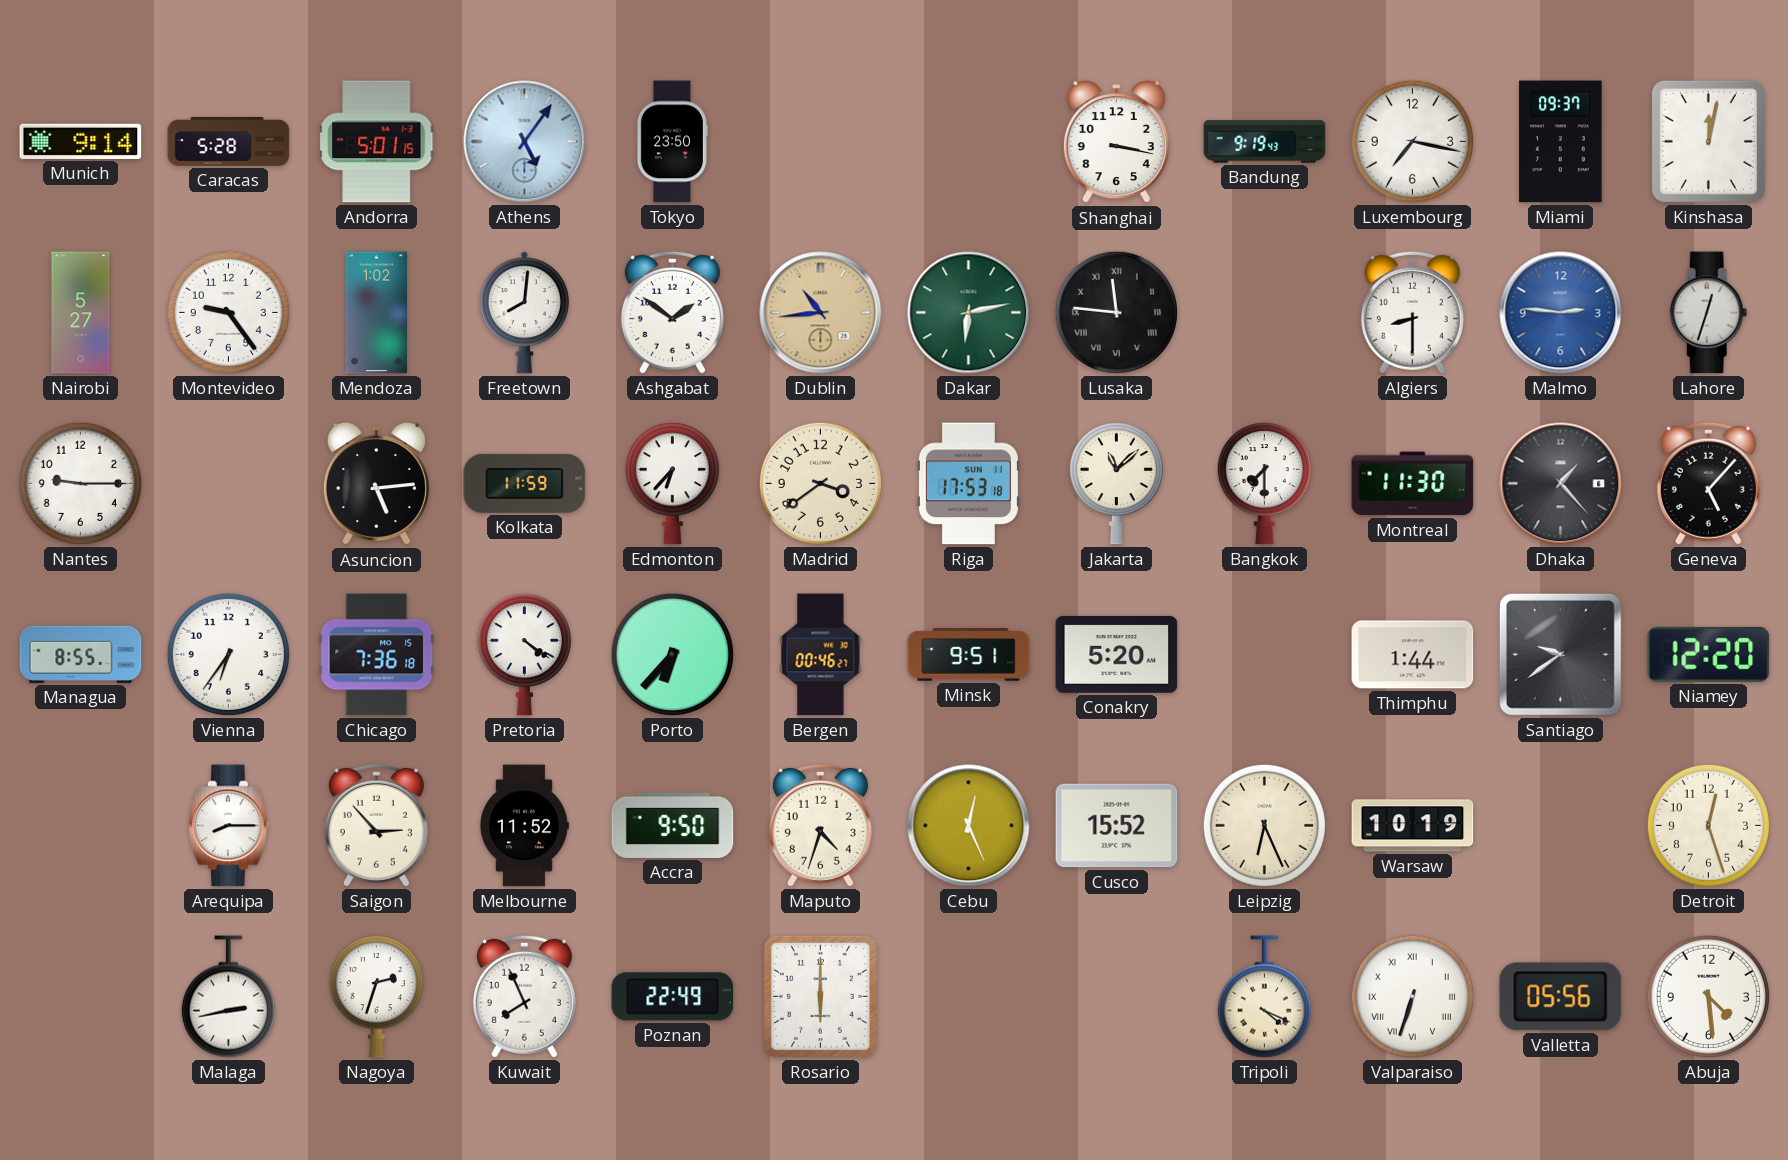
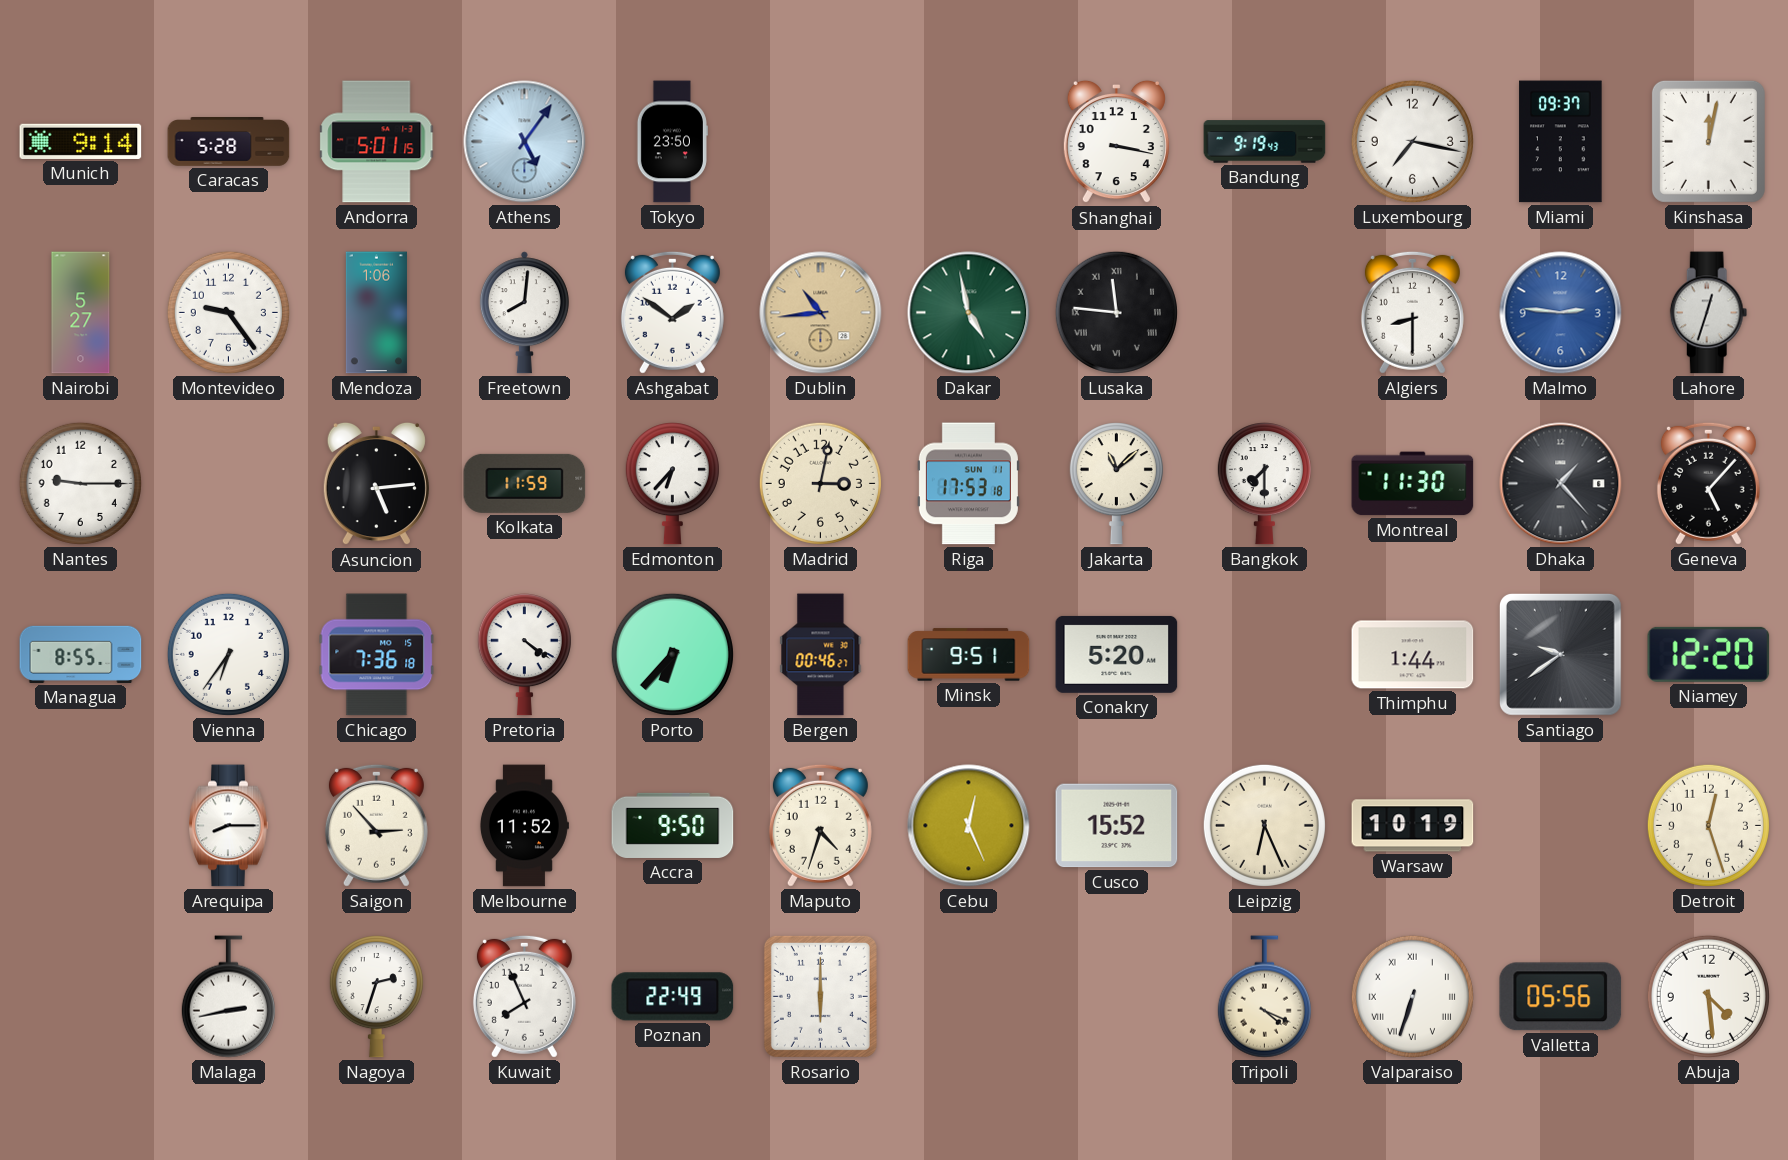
Mendoza: 1:02 -> 1:06
Dakar: 6:13 -> 4:58
Madrid: 3:39 -> 3:02
